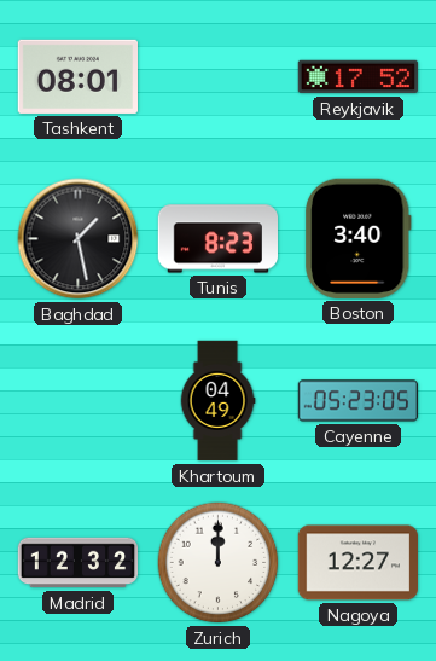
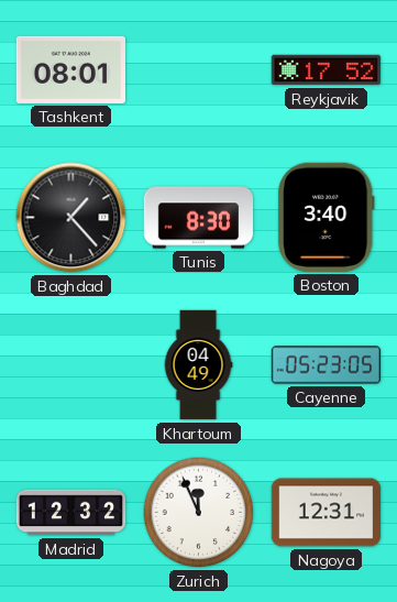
Baghdad: 1:28 -> 1:23
Tunis: 8:23 -> 8:30
Zurich: 12:00 -> 11:56
Nagoya: 12:27 -> 12:31
